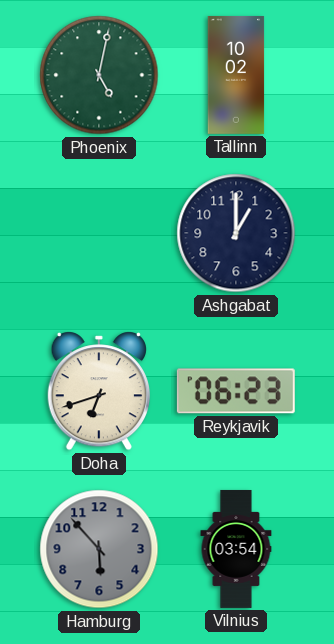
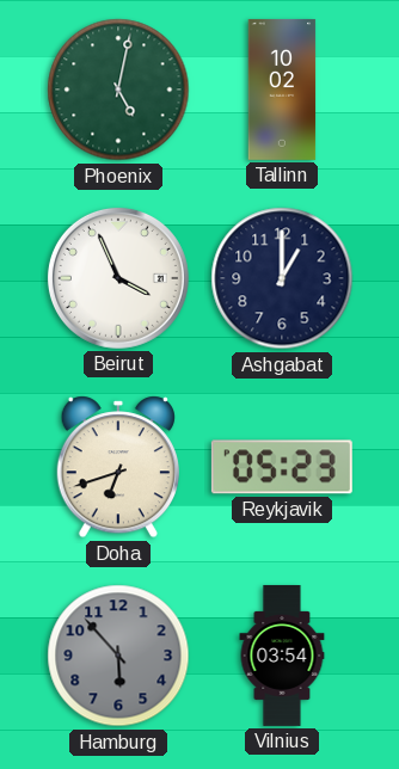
Beirut: none -> 3:56
Reykjavik: 06:23 -> 05:23
